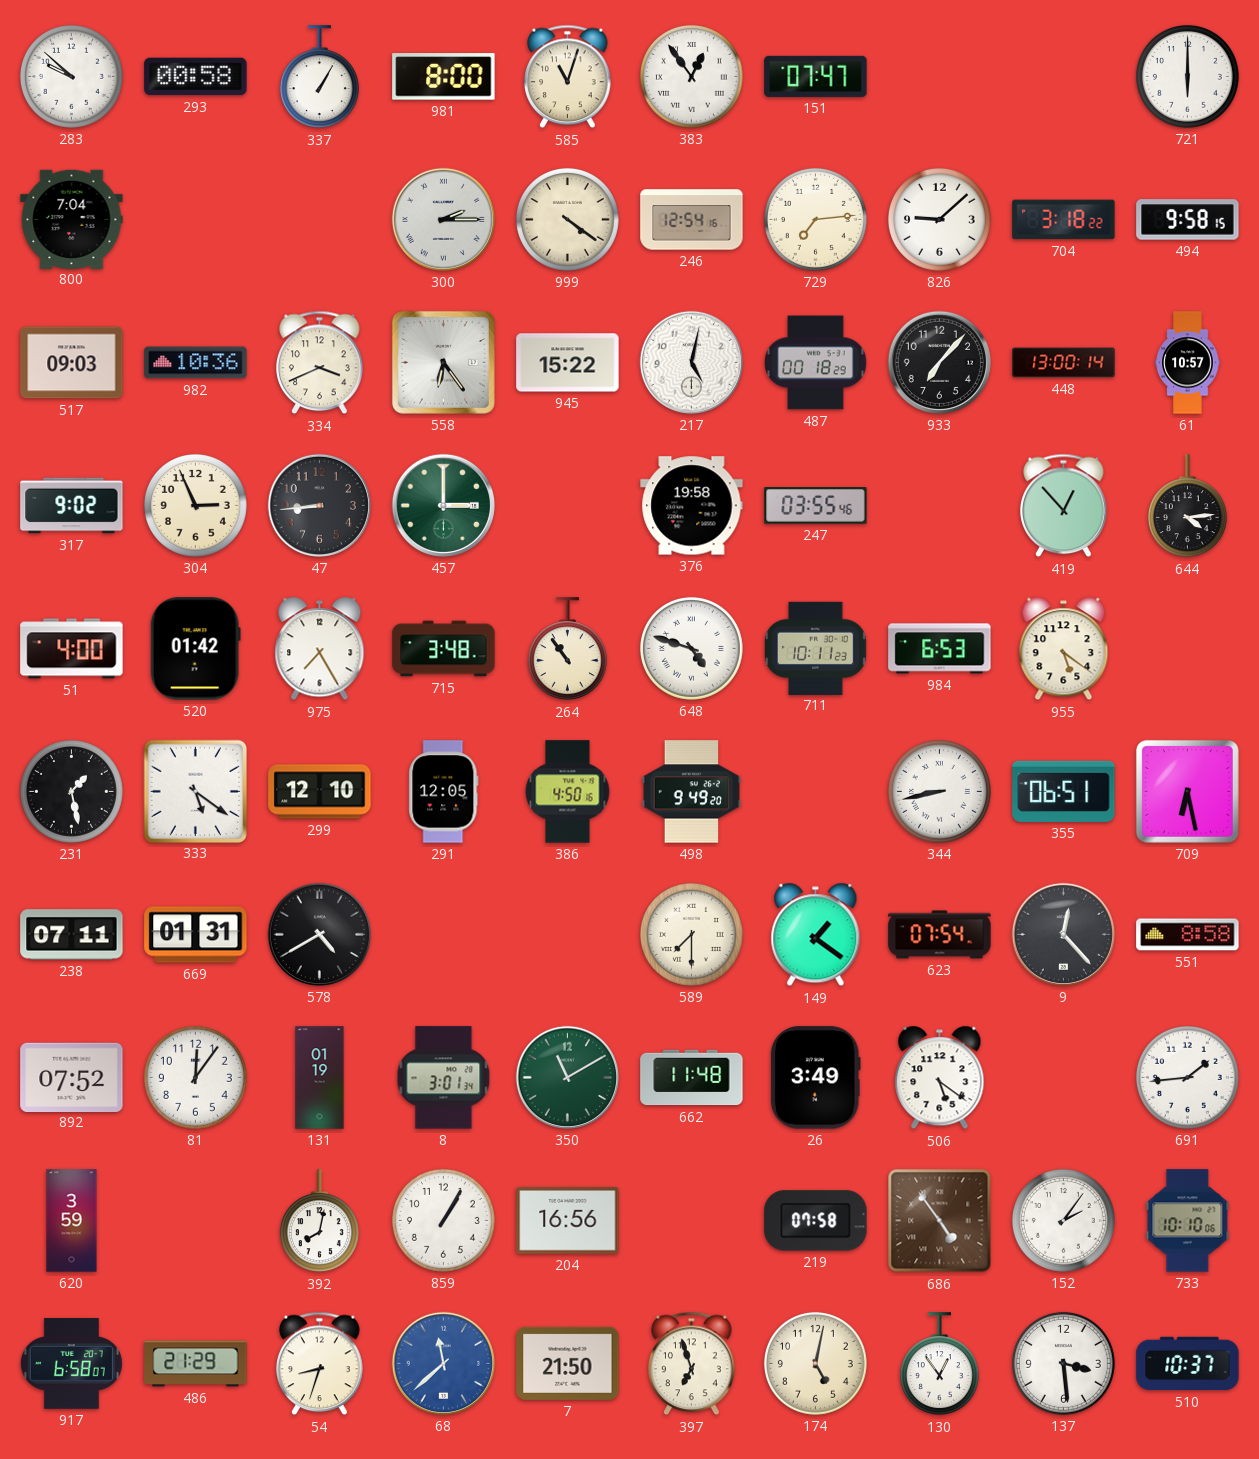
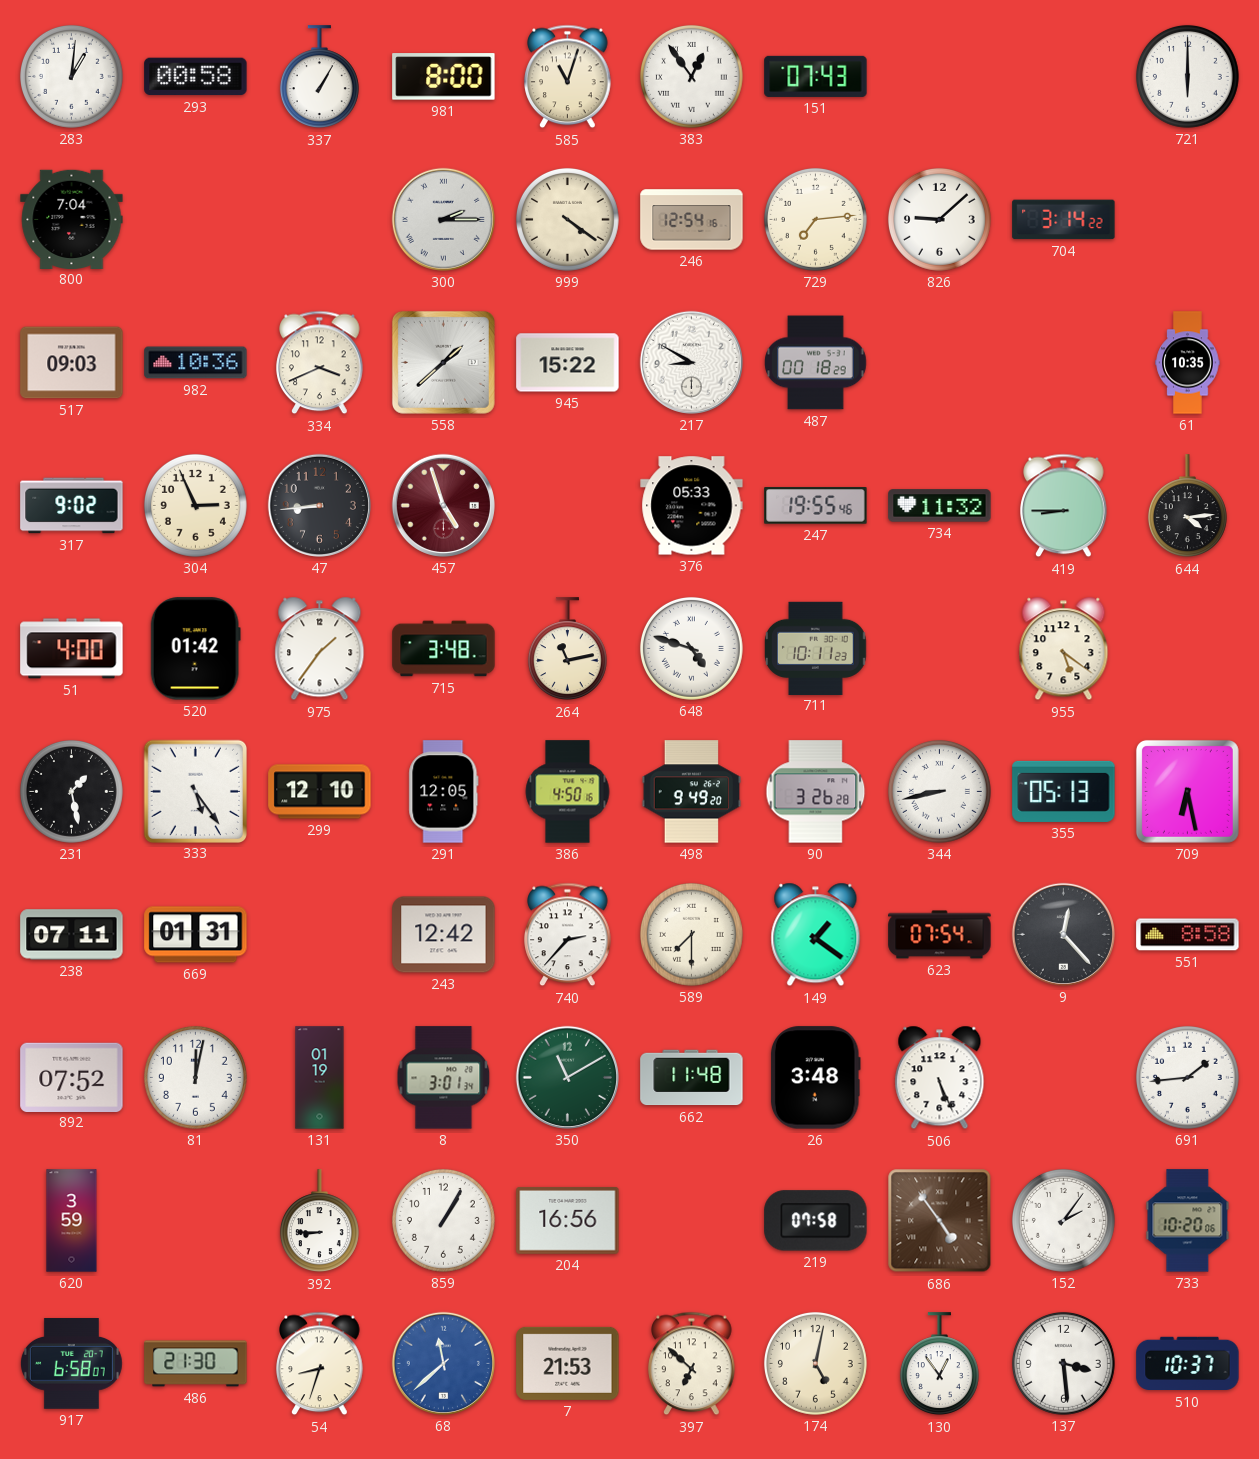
283: 9:52 -> 1:01
151: 07:47 -> 07:43
704: 3:18 -> 3:14
494: 9:58 -> none
558: 6:24 -> 1:38
217: 5:02 -> 8:50
933: 7:07 -> none
448: 13:00 -> none
61: 10:57 -> 10:35
457: 3:00 -> 4:57
457 dial: green -> burgundy
376: 19:58 -> 05:33
247: 03:55 -> 19:55
734: none -> 11:32
419: 12:53 -> 8:45
975: 7:25 -> 1:36
264: 10:54 -> 11:13
984: 6:53 -> none
333: 5:21 -> 5:24
90: none -> 3:26
355: 06:51 -> 05:13
578: 4:40 -> none
243: none -> 12:42
740: none -> 2:37
81: 12:06 -> 12:02
26: 3:49 -> 3:48
506: 5:21 -> 5:26
392: 8:02 -> 8:45
733: 10:10 -> 10:20
486: 21:29 -> 21:30
7: 21:50 -> 21:53
397: 6:57 -> 6:52
